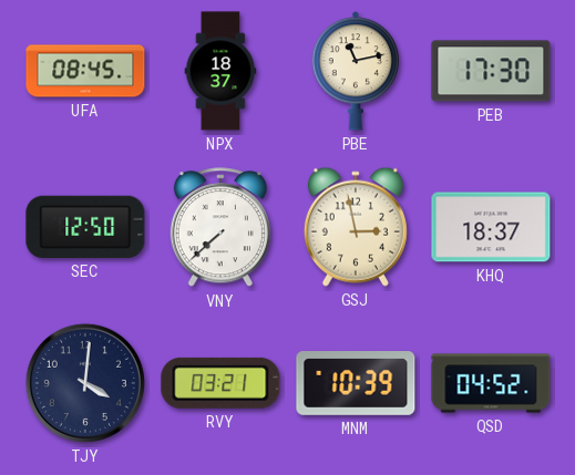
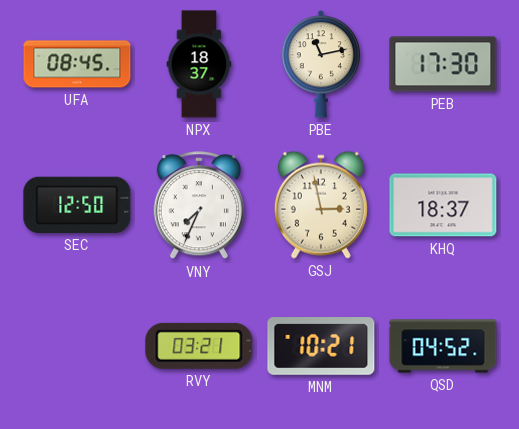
VNY: 7:38 -> 7:34
TJY: 4:01 -> none
MNM: 10:39 -> 10:21
